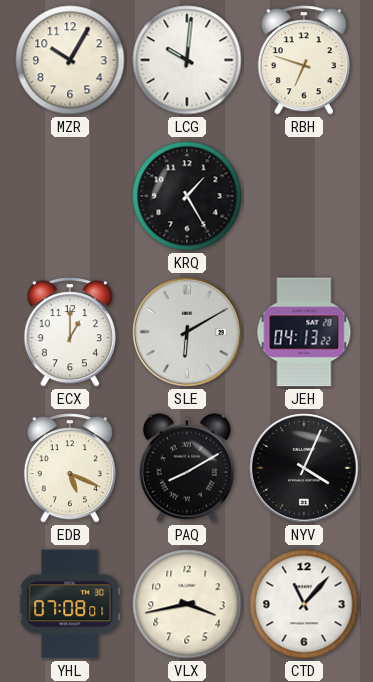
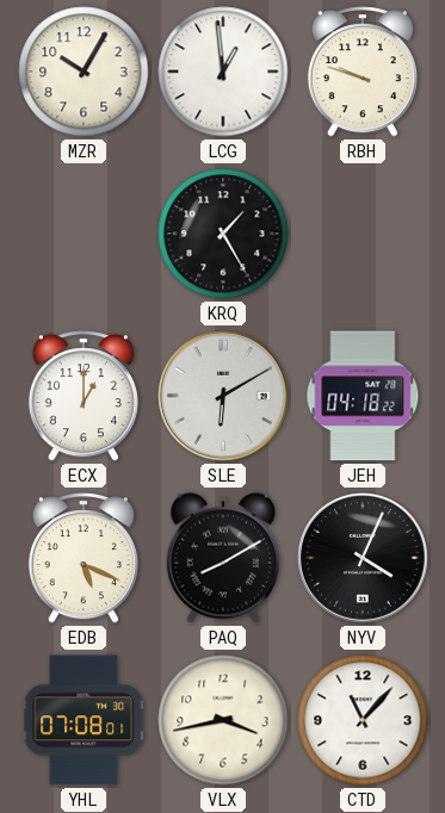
LCG: 10:01 -> 12:59
RBH: 6:48 -> 9:48
JEH: 04:13 -> 04:18
